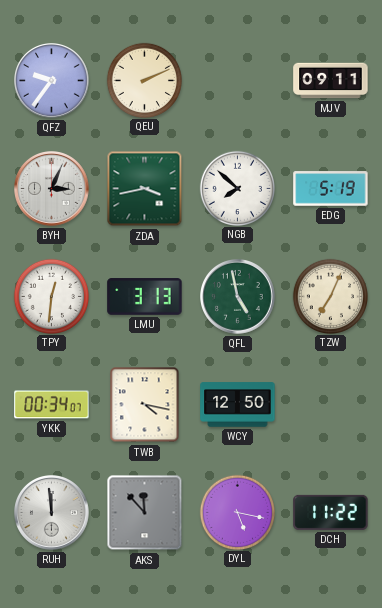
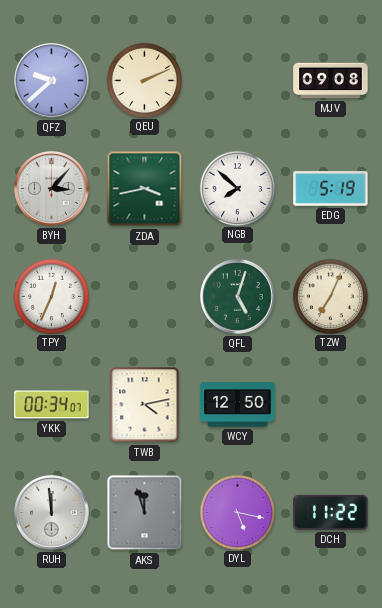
QFZ: 9:36 -> 9:38
MJV: 09:11 -> 09:08
BYH: 3:04 -> 3:07
TPY: 12:31 -> 12:34
LMU: 3:13 -> none
QFL: 4:58 -> 5:03
TWB: 4:17 -> 4:13
AKS: 11:53 -> 11:57
